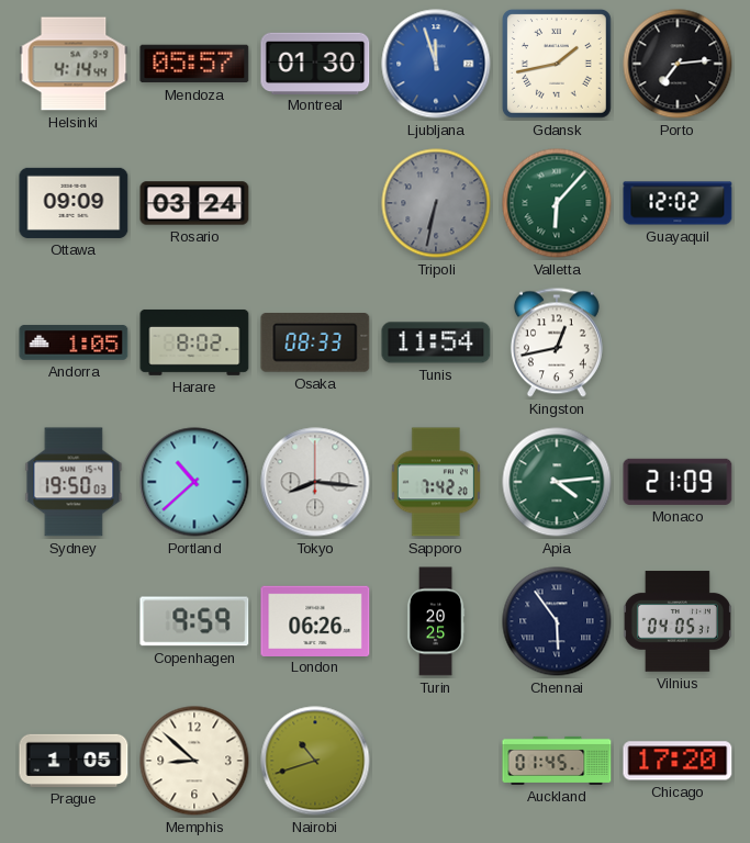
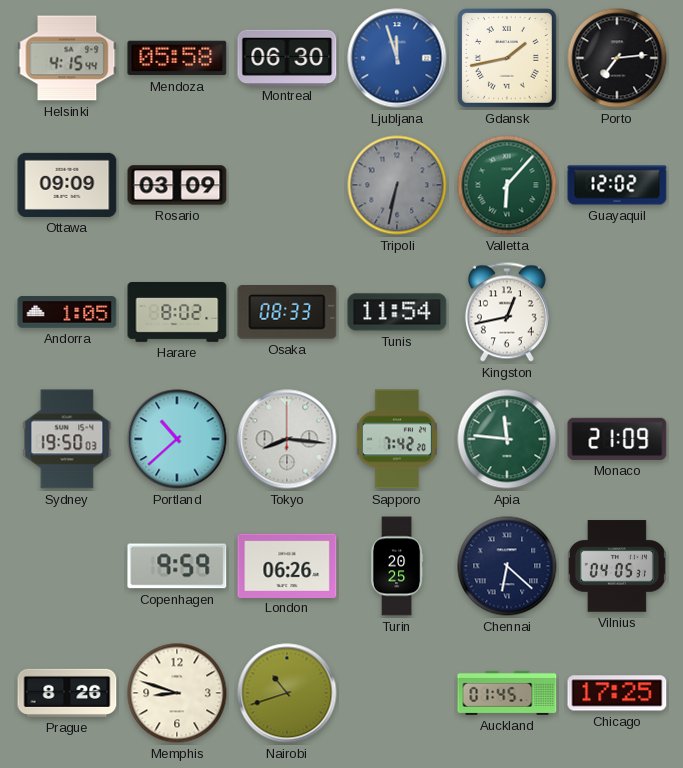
Helsinki: 4:14 -> 4:15
Mendoza: 05:57 -> 05:58
Montreal: 01:30 -> 06:30
Rosario: 03:24 -> 03:09
Apia: 4:14 -> 11:46
Chennai: 5:54 -> 6:22
Prague: 1:05 -> 8:26
Memphis: 8:52 -> 8:48
Chicago: 17:20 -> 17:25
